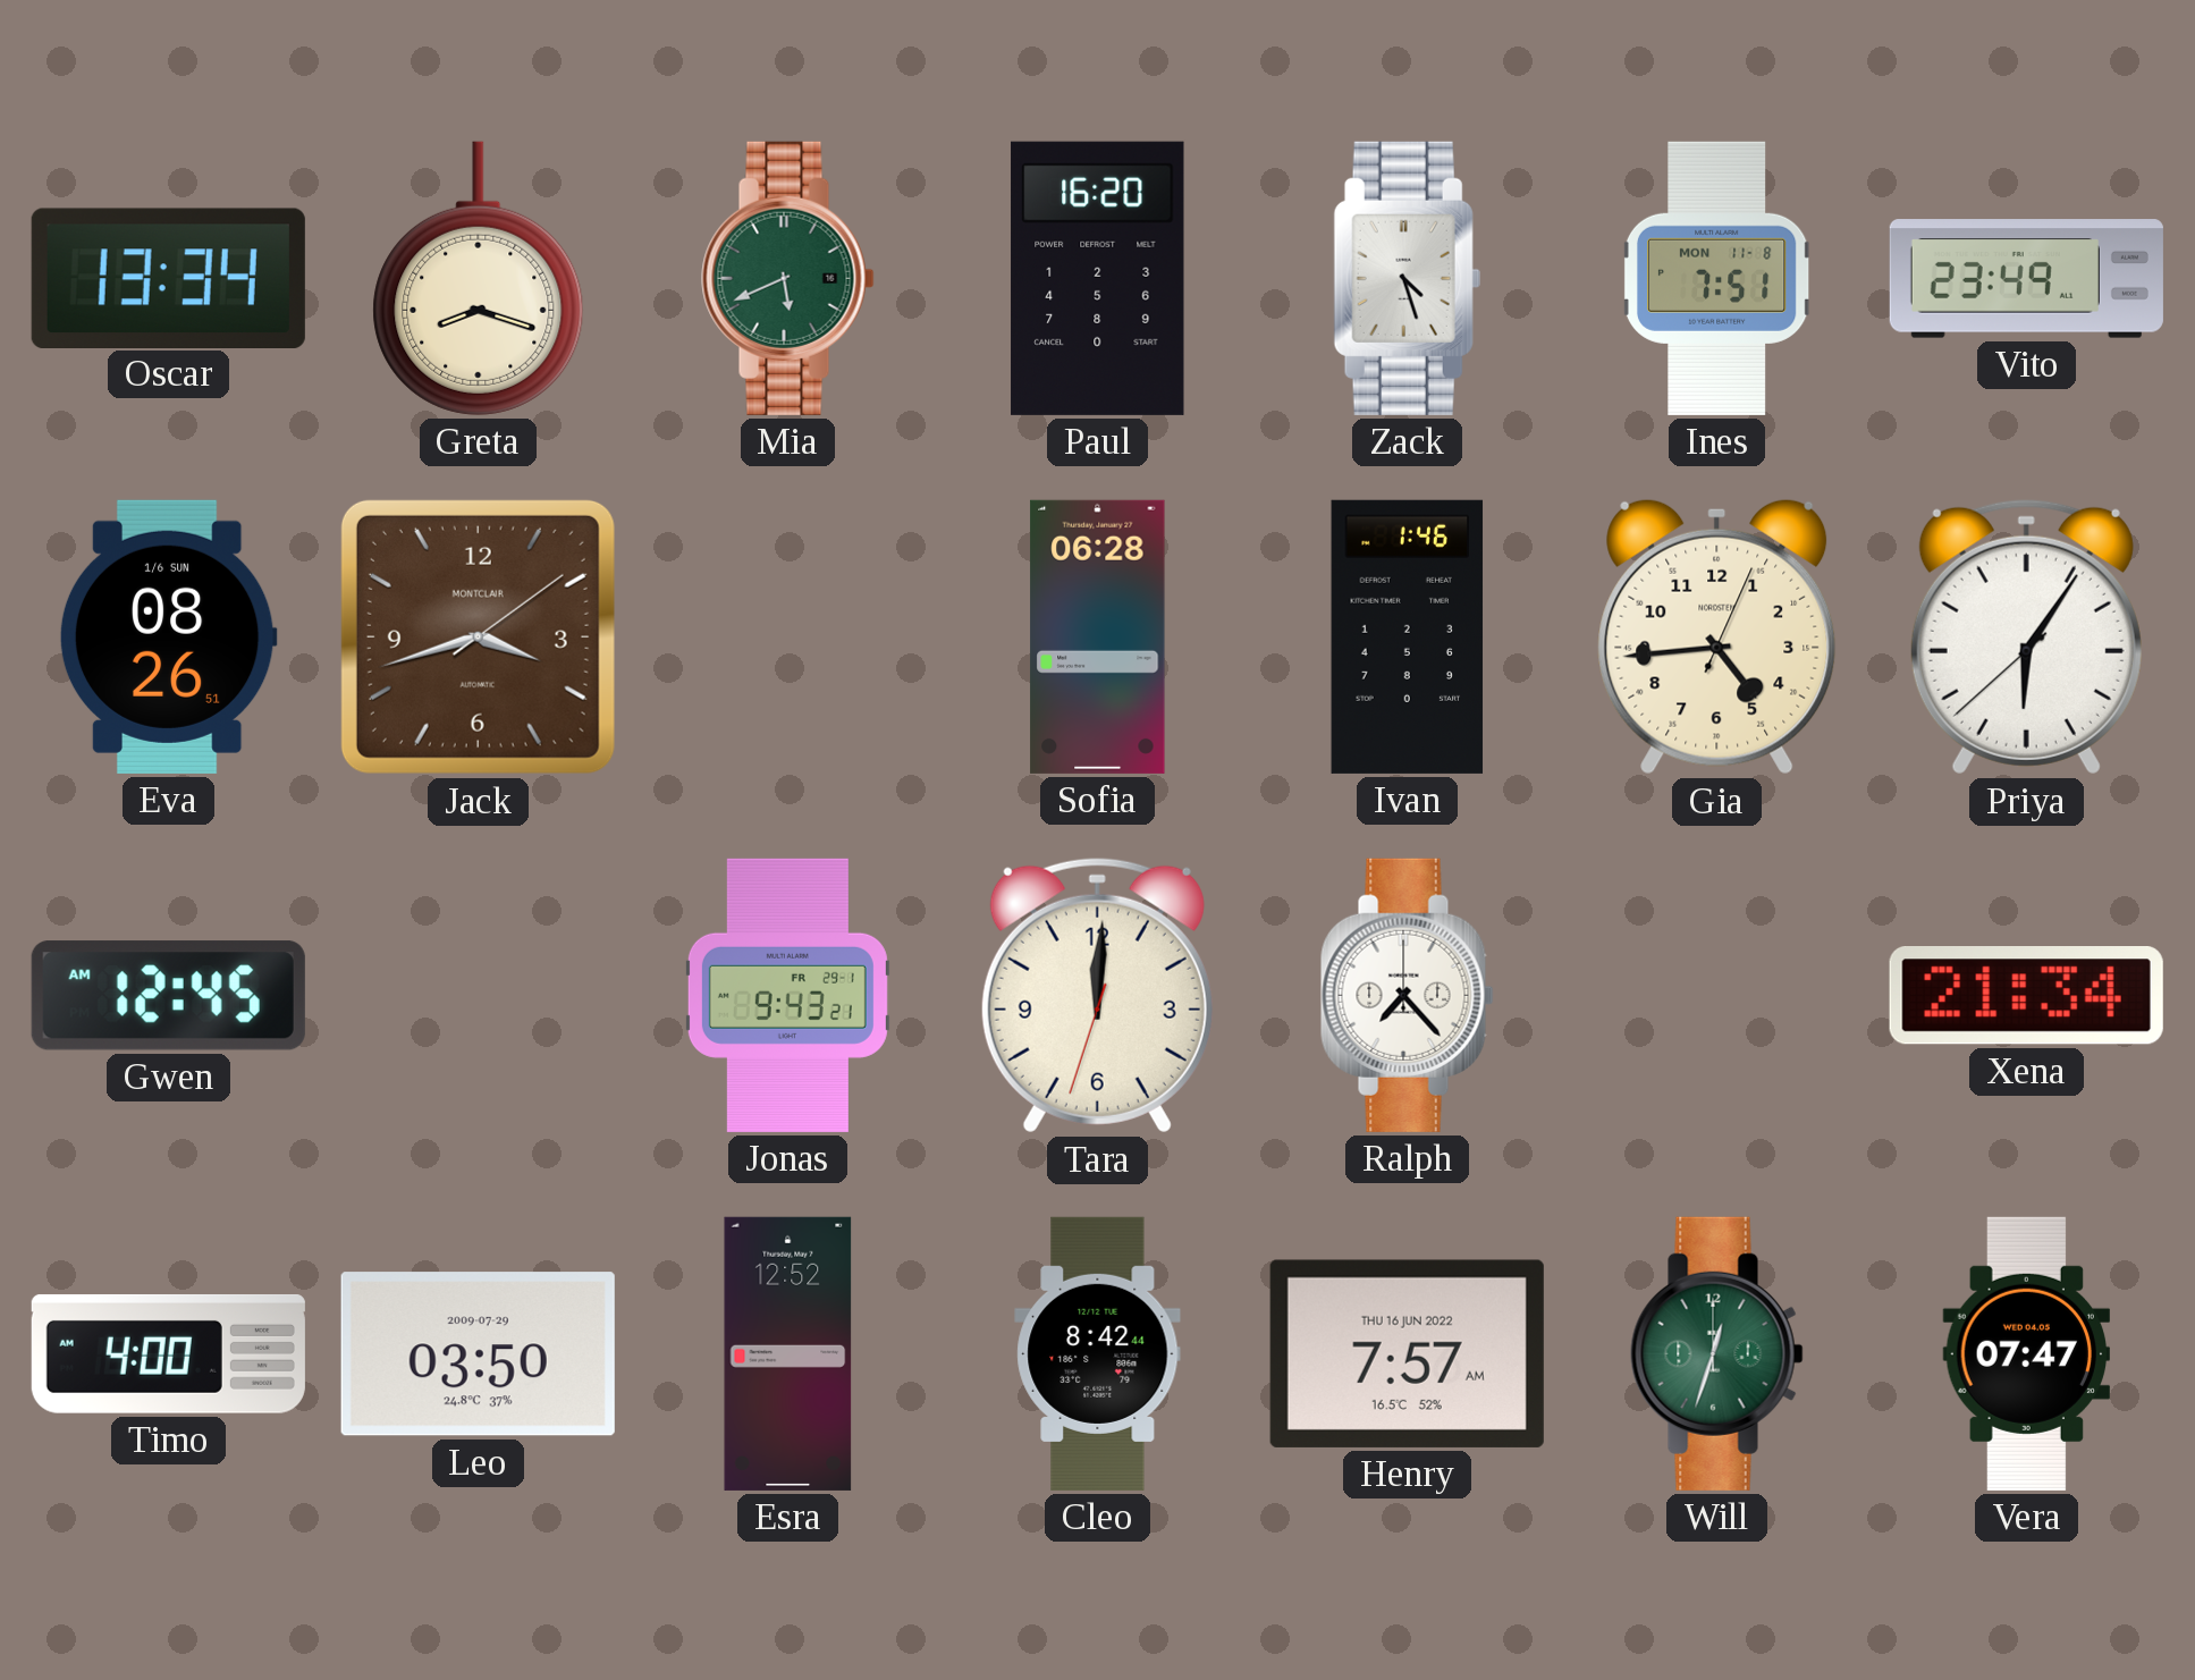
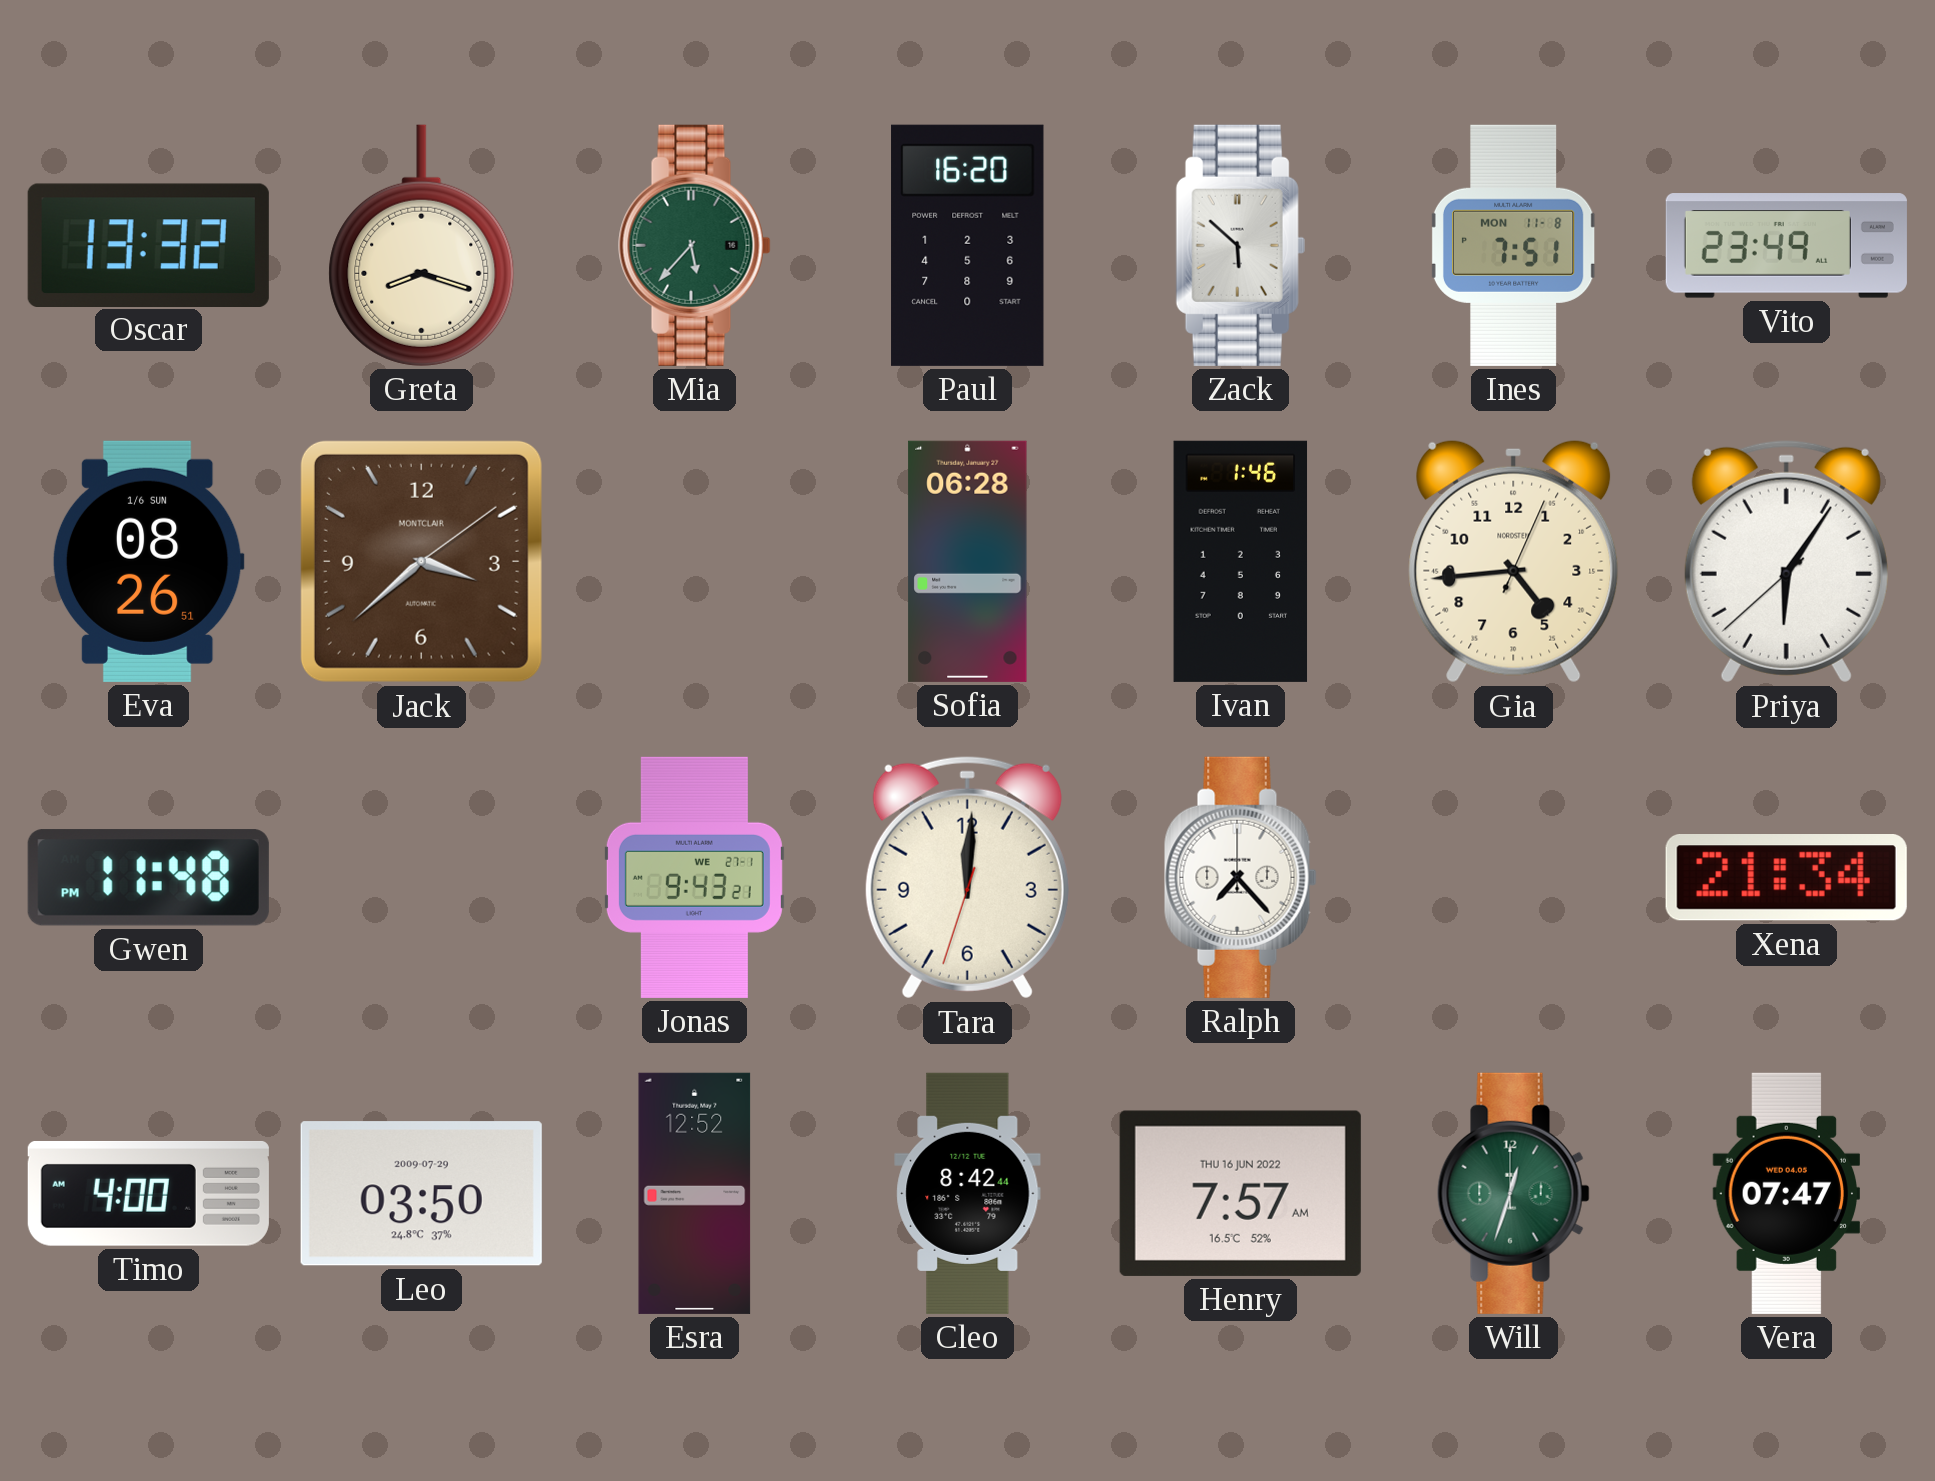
Oscar: 13:34 -> 13:32
Mia: 5:41 -> 5:37
Zack: 4:27 -> 5:52
Jack: 3:42 -> 3:38
Gwen: 12:45 -> 11:48
Jonas date: FR 29-1 -> WE 27-1
